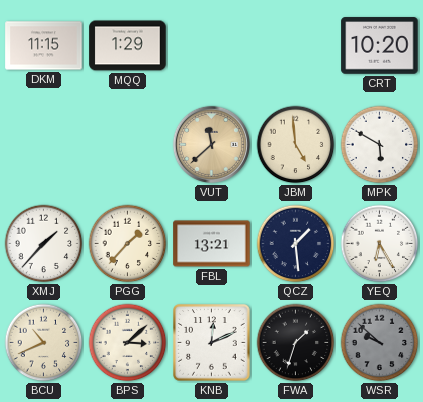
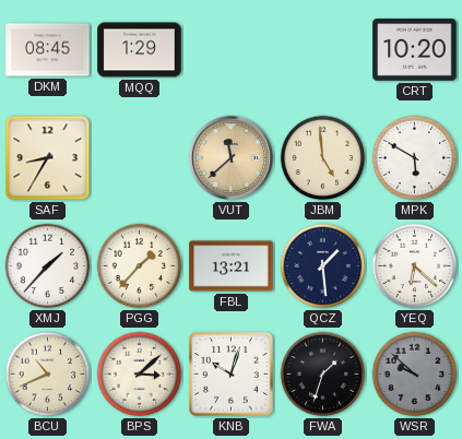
DKM: 11:15 -> 08:45
SAF: none -> 8:35
YEQ: 6:25 -> 6:22
KNB: 12:11 -> 10:03
